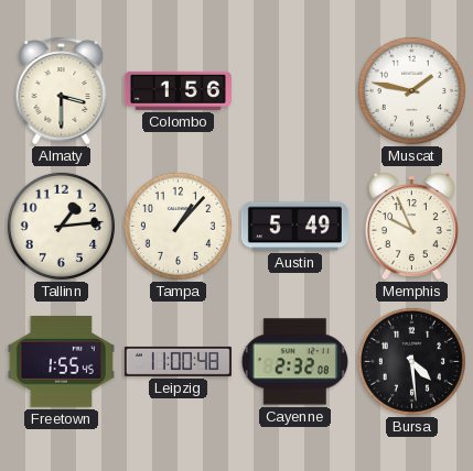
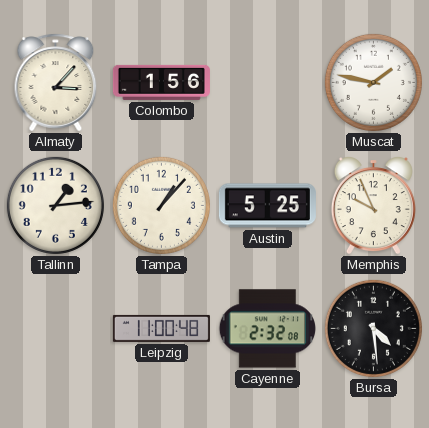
Almaty: 3:30 -> 3:07
Austin: 5:49 -> 5:25
Freetown: 1:55 -> none
